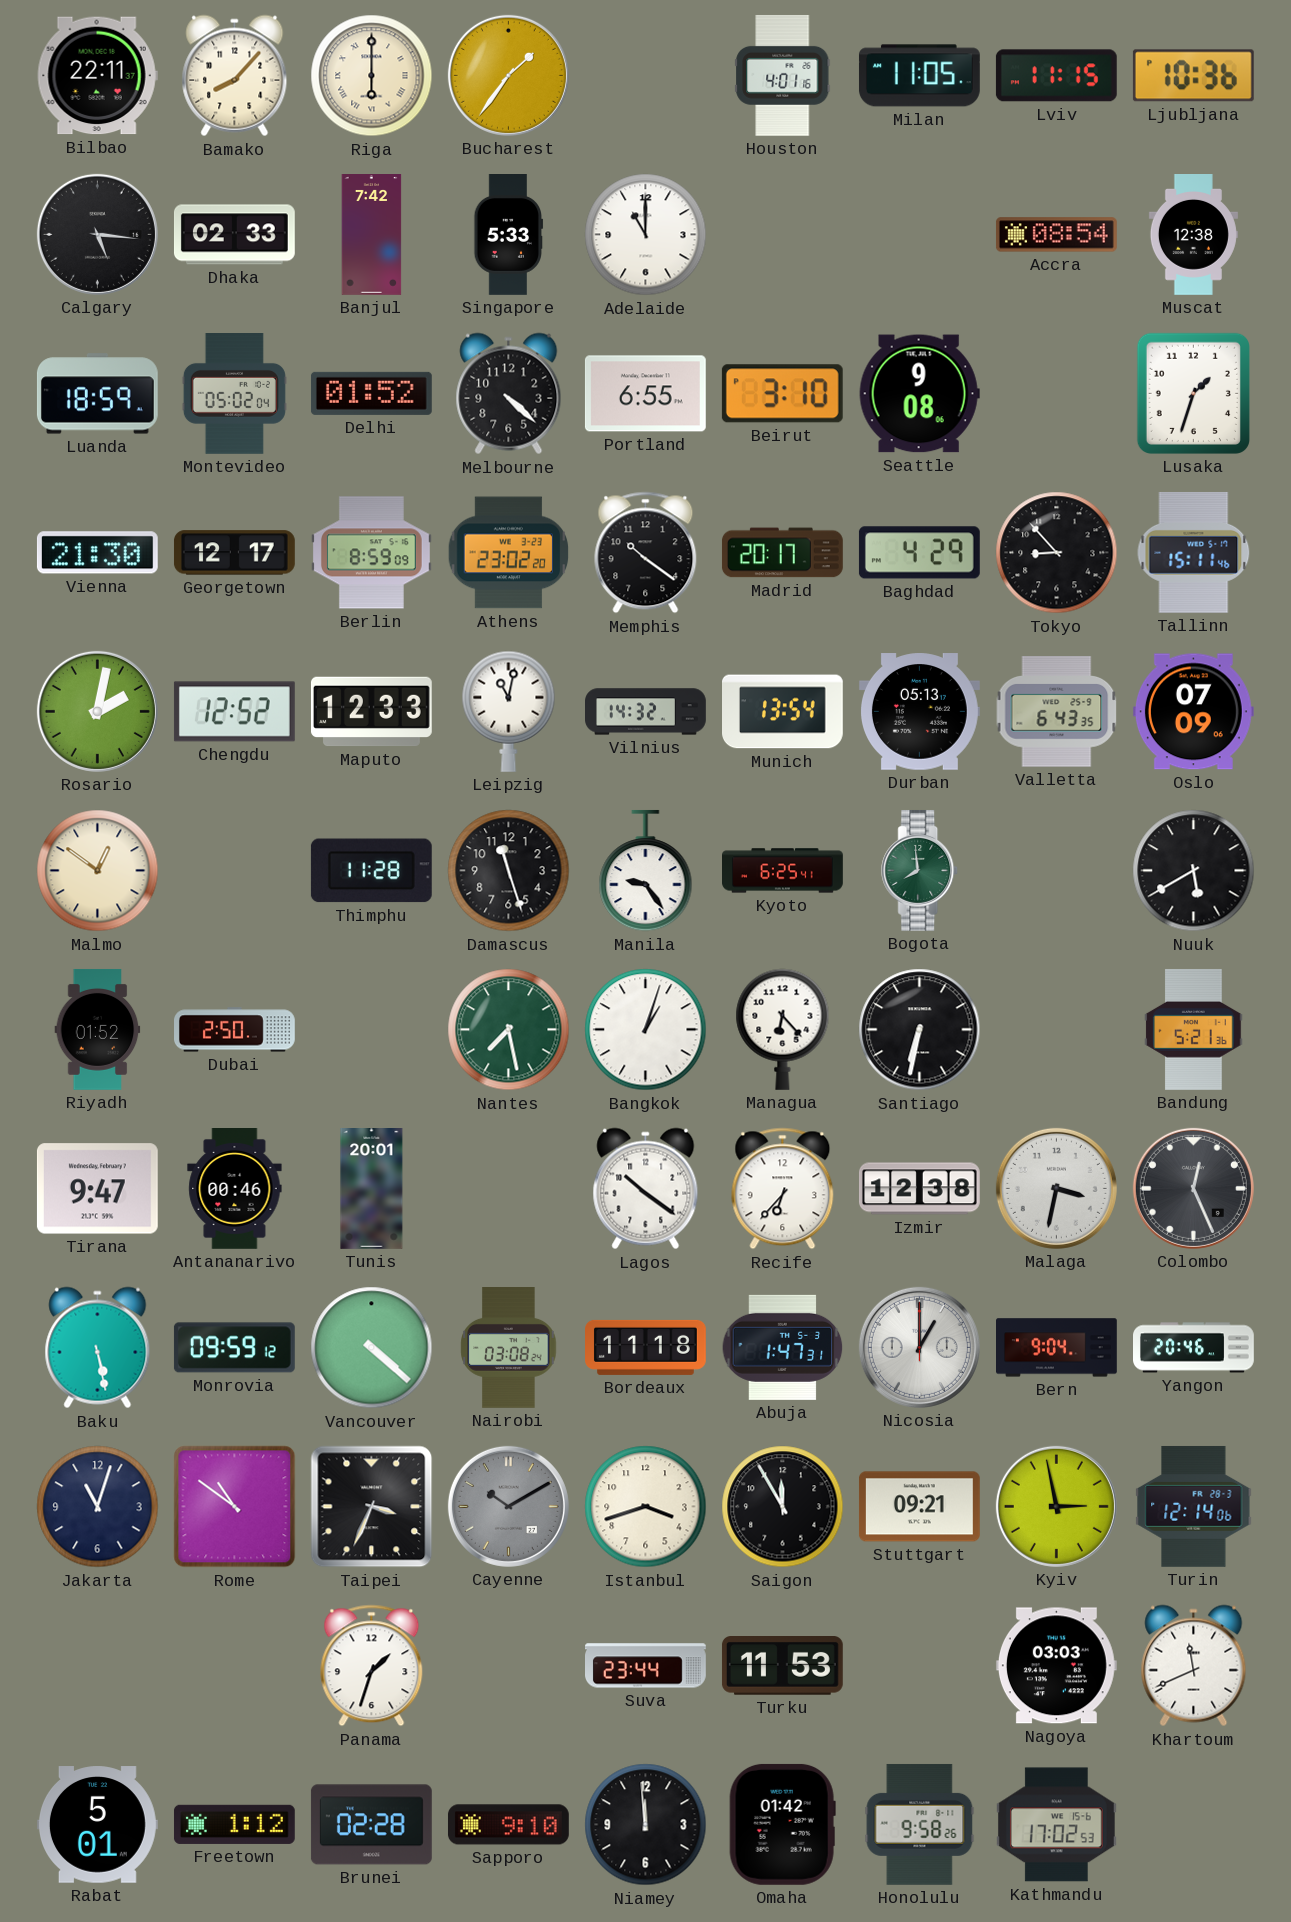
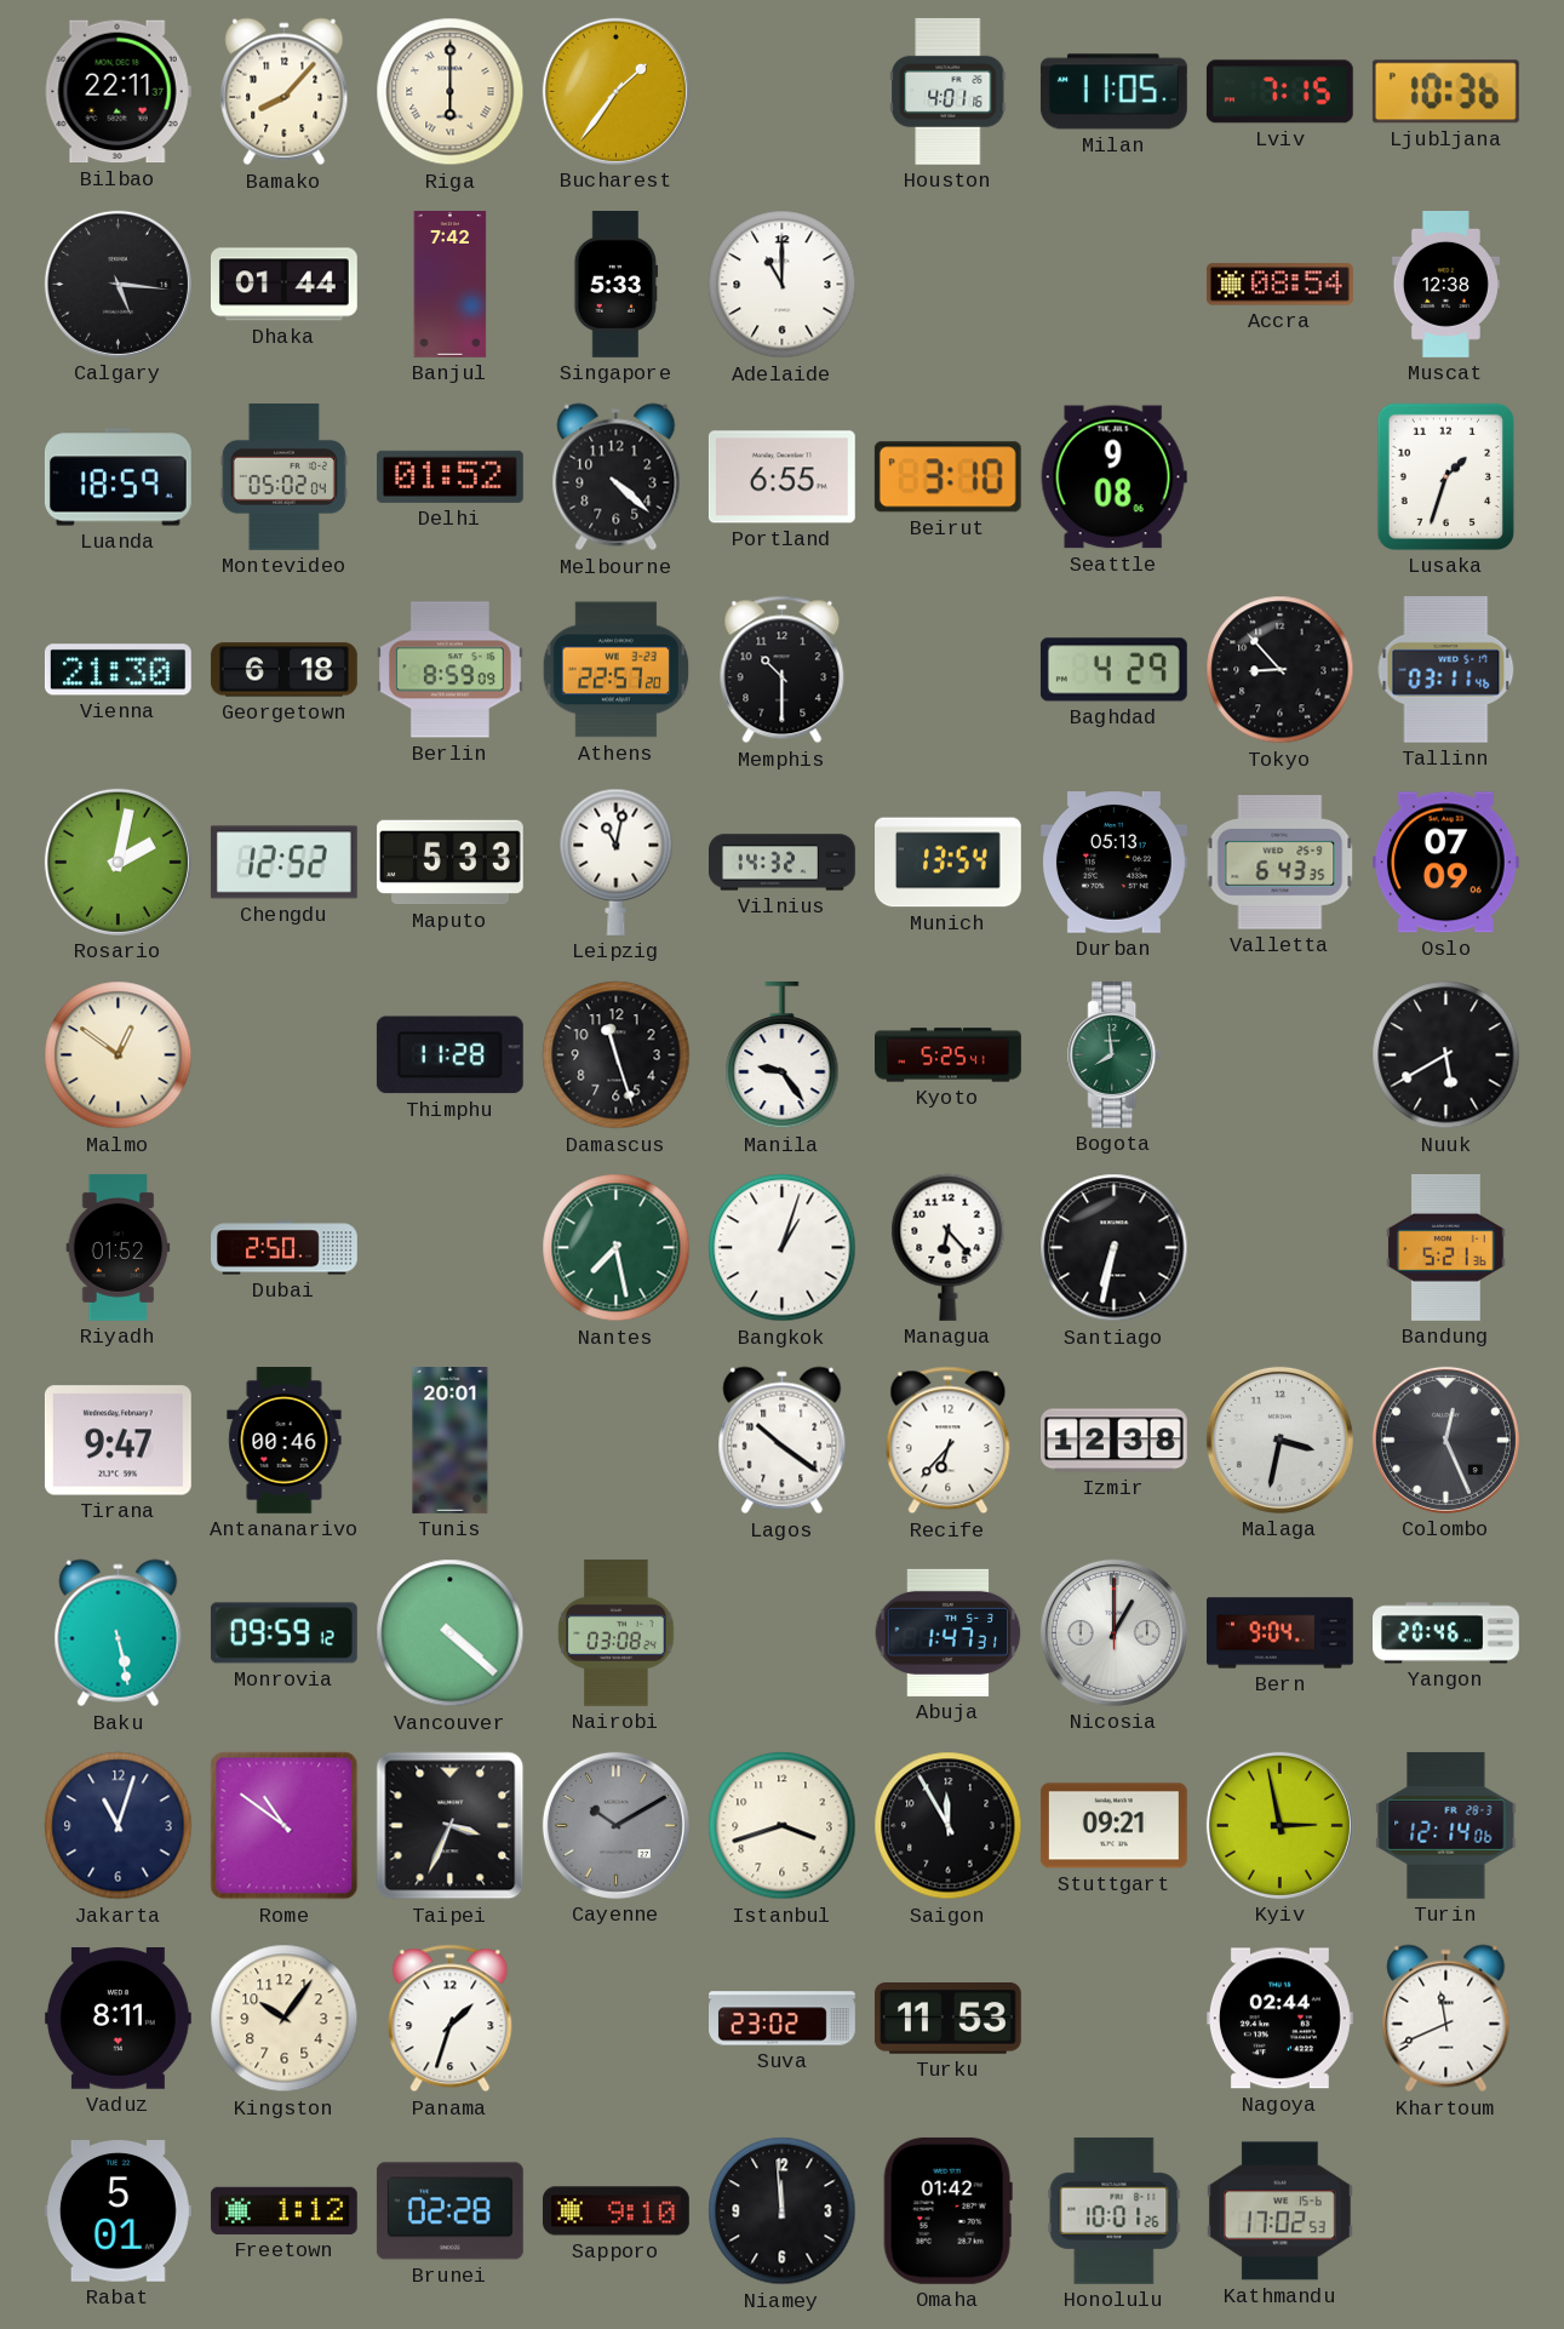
Lviv: 11:15 -> 7:15
Dhaka: 02:33 -> 01:44
Georgetown: 12:17 -> 6:18
Athens: 23:02 -> 22:57
Memphis: 10:21 -> 10:30
Madrid: 20:17 -> none
Tallinn: 15:11 -> 03:11
Maputo: 12:33 -> 5:33
Kyoto: 6:25 -> 5:25
Bordeaux: 11:18 -> none
Vaduz: none -> 8:11
Kingston: none -> 10:06
Suva: 23:44 -> 23:02
Nagoya: 03:03 -> 02:44
Honolulu: 9:58 -> 10:01
